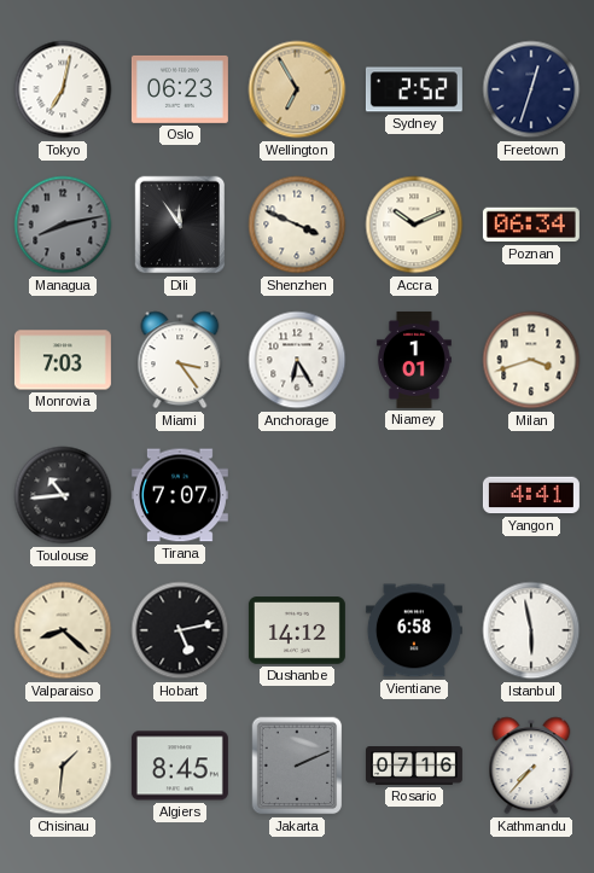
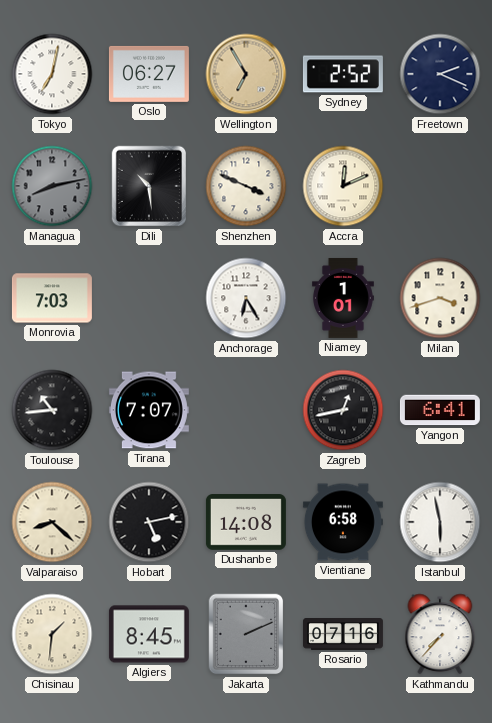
Oslo: 06:23 -> 06:27
Freetown: 12:33 -> 2:19
Dili: 11:54 -> 10:29
Accra: 10:11 -> 12:11
Poznan: 06:34 -> none
Miami: 3:24 -> none
Zagreb: none -> 12:43
Yangon: 4:41 -> 6:41
Dushanbe: 14:12 -> 14:08
